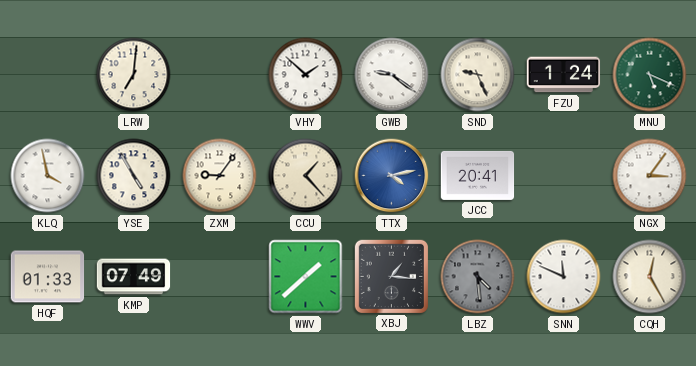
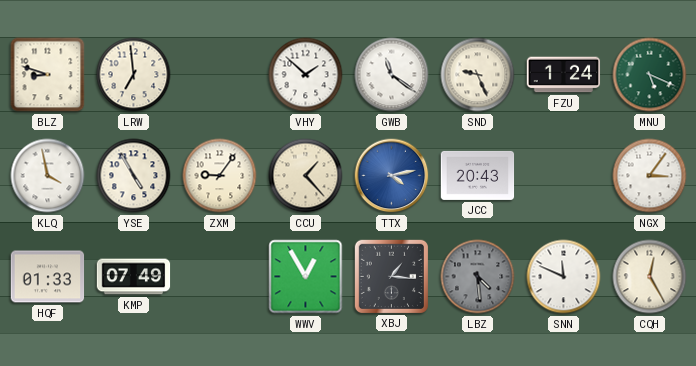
BLZ: none -> 8:48
LRW: 7:01 -> 6:59
GWB: 9:21 -> 11:21
JCC: 20:41 -> 20:43
WWV: 1:38 -> 12:55
